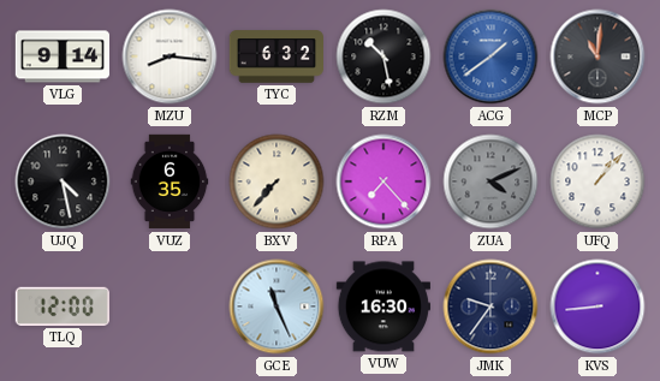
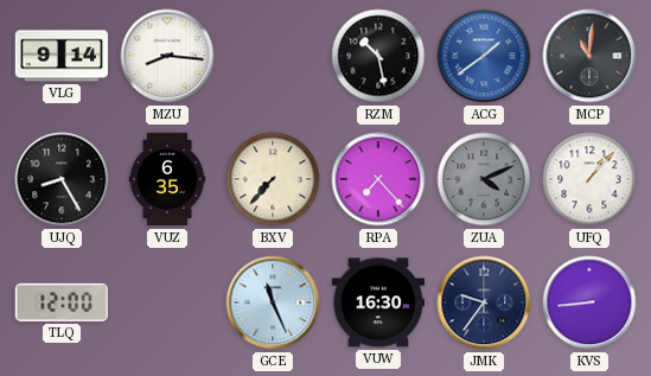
TYC: 6:32 -> none
UJQ: 4:28 -> 8:25
